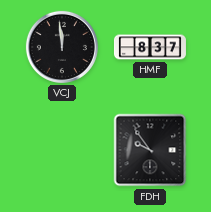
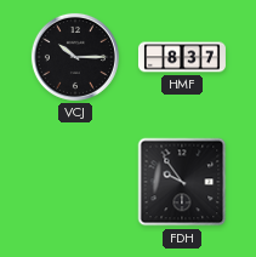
VCJ: 11:59 -> 10:15
